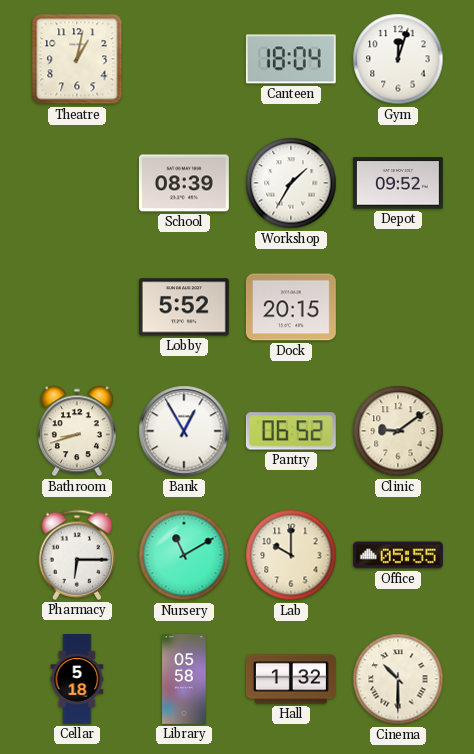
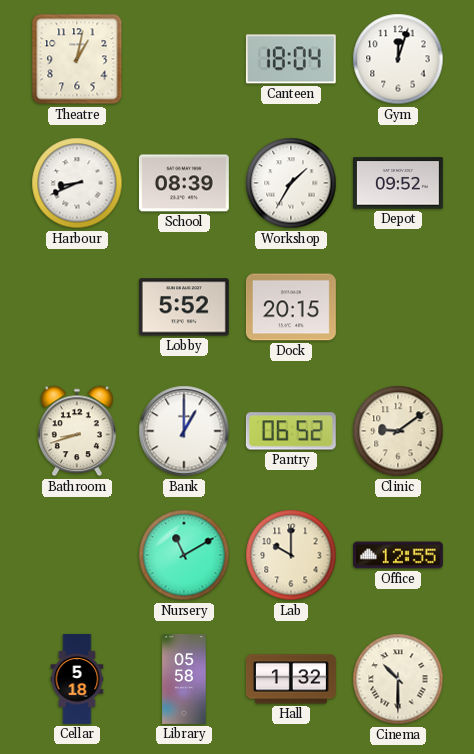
Harbour: none -> 8:41
Bank: 12:55 -> 1:00
Pharmacy: 6:15 -> none
Office: 05:55 -> 12:55
